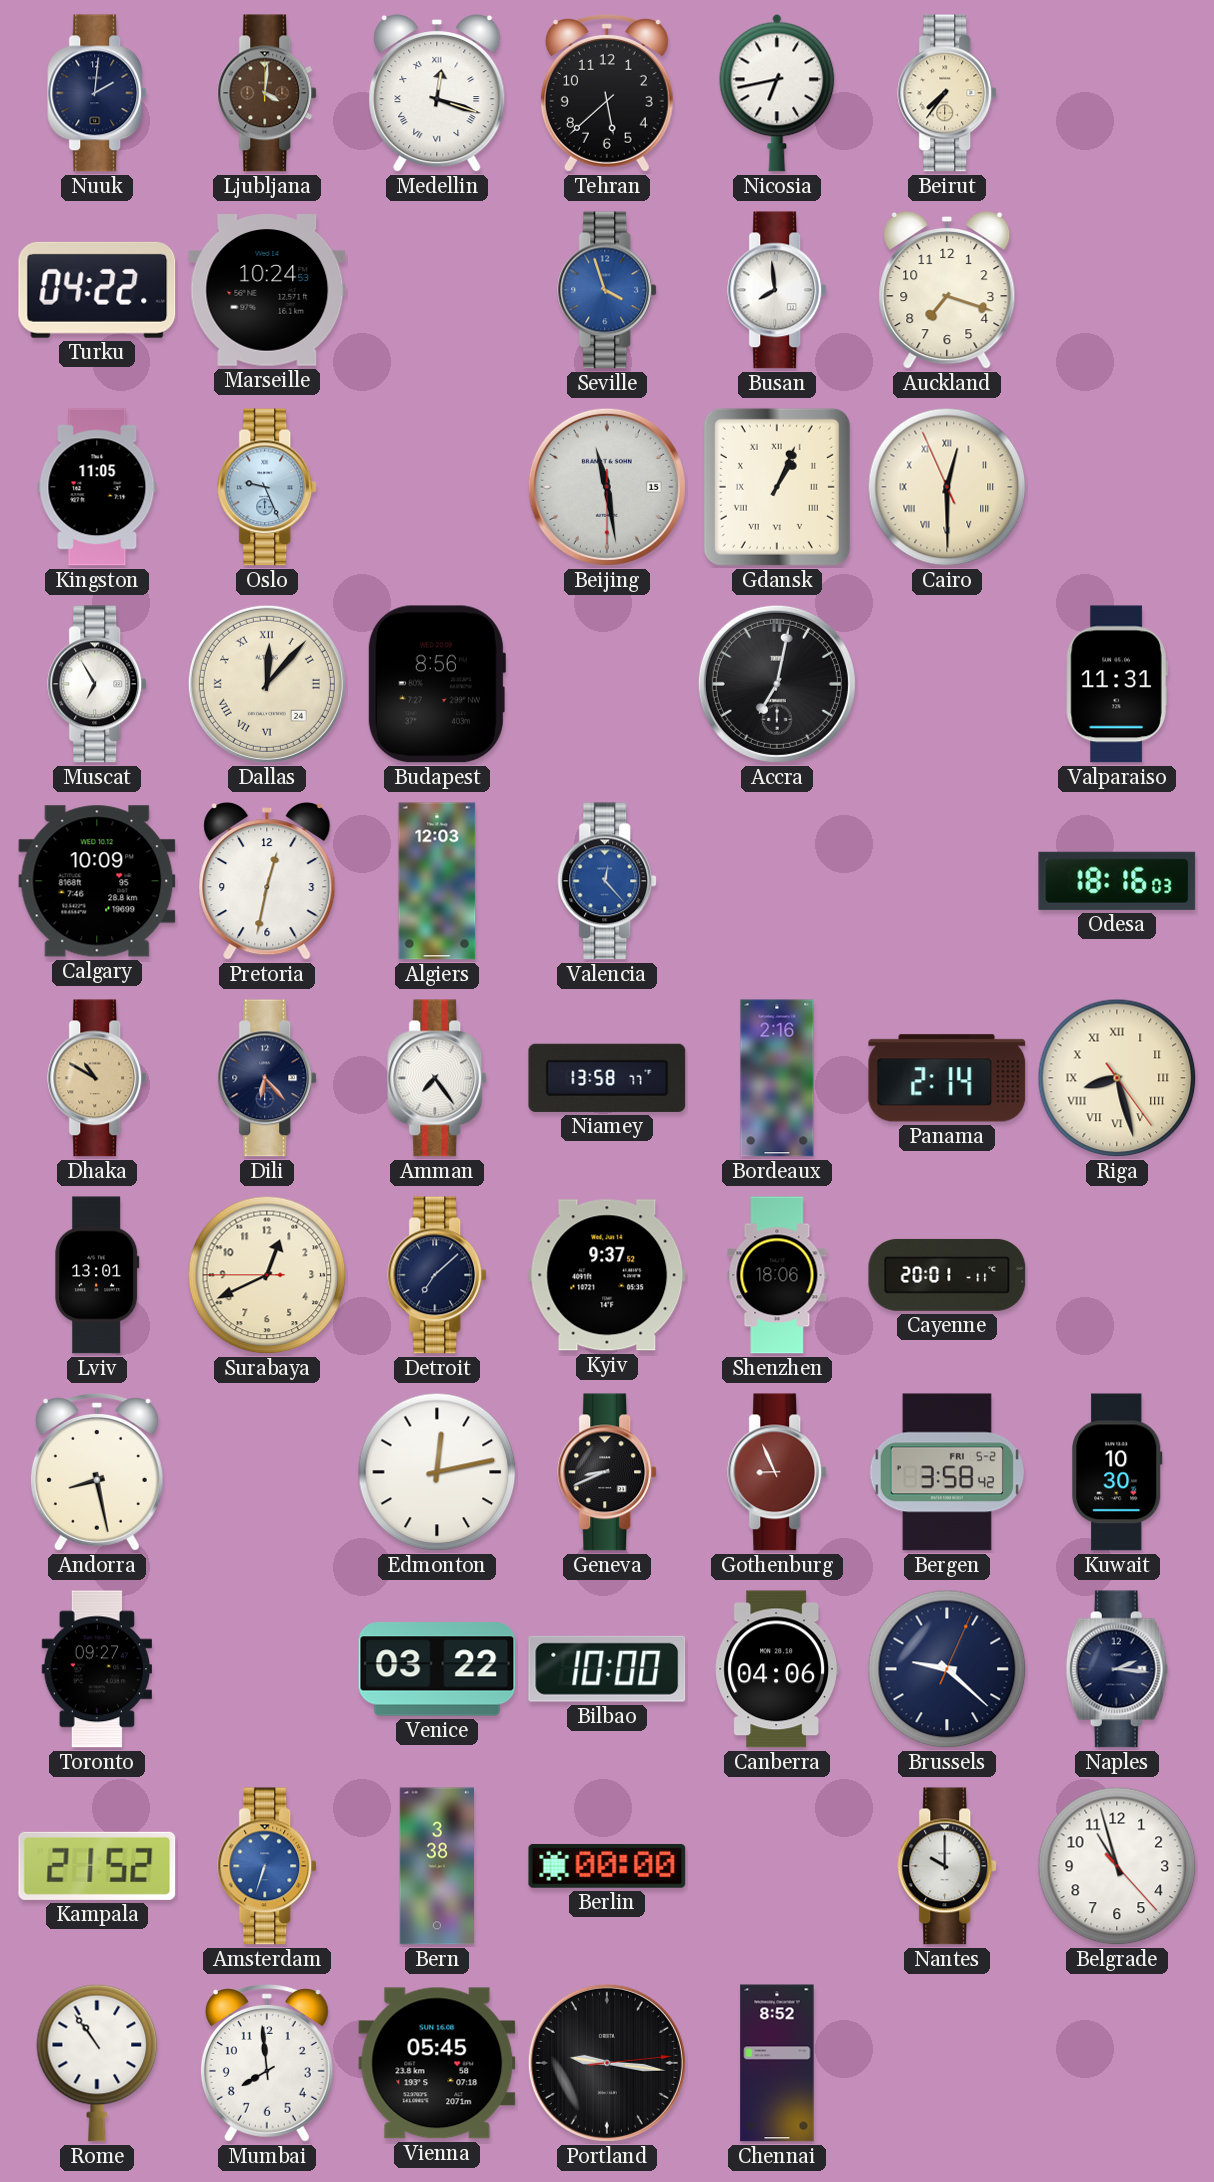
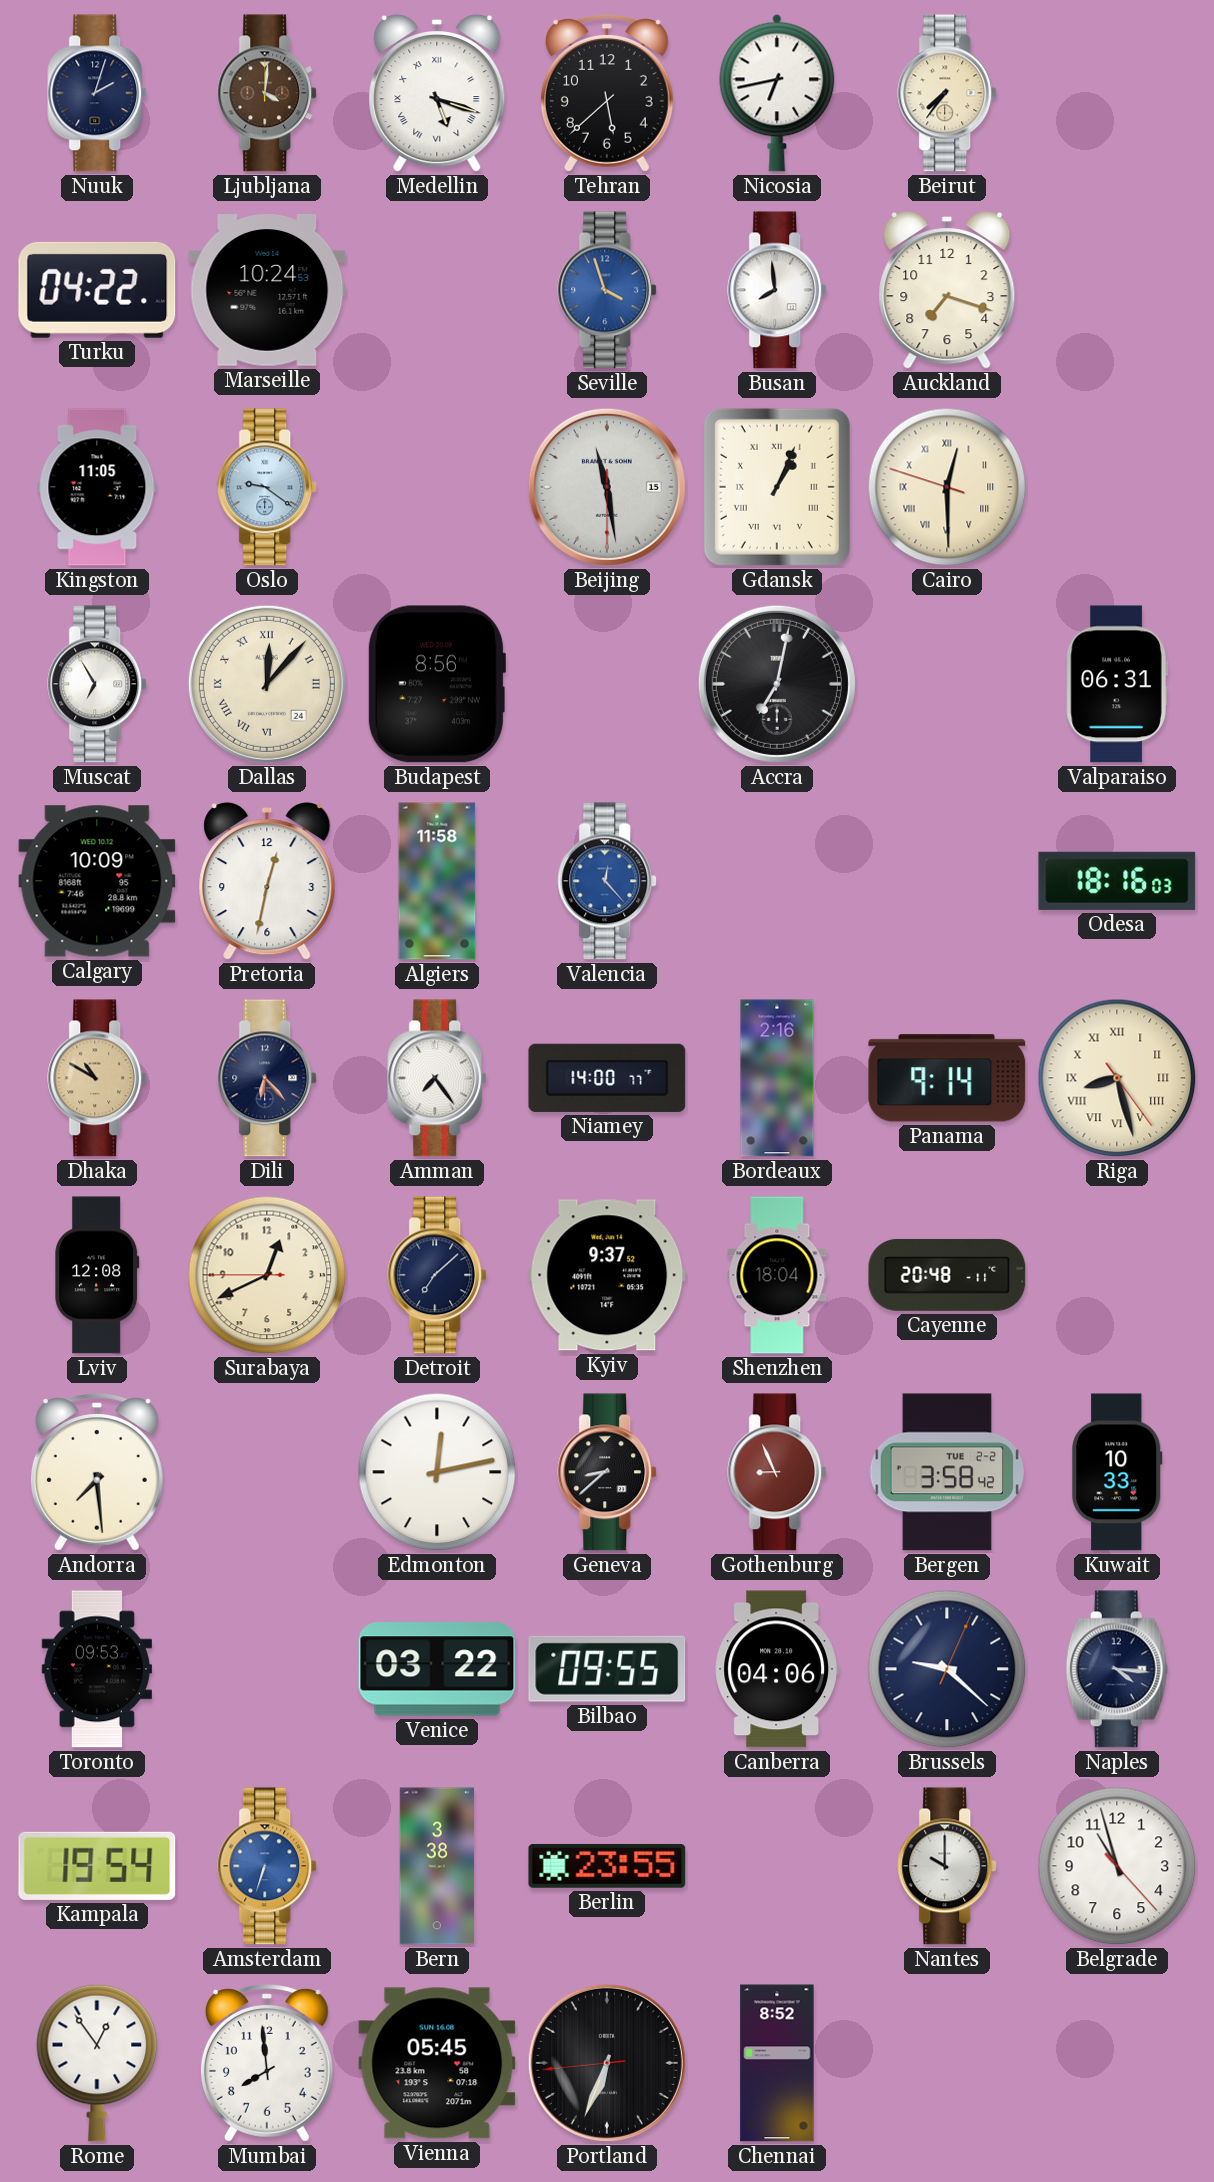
Nuuk: 2:01 -> 2:03
Medellin: 12:18 -> 5:18
Oslo: 9:26 -> 9:21
Cairo: 12:29:56 -> 12:29:48
Valparaiso: 11:31 -> 06:31
Algiers: 12:03 -> 11:58
Niamey: 13:58 -> 14:00
Panama: 2:14 -> 9:14
Lviv: 13:01 -> 12:08
Shenzhen: 18:06 -> 18:04
Cayenne: 20:01 -> 20:48
Andorra: 8:28 -> 7:29
Geneva: 8:41 -> 8:38
Bergen date: FRI 5-2 -> TUE 2-2
Kuwait: 10:30 -> 10:33
Toronto: 09:27 -> 09:53
Bilbao: 10:00 -> 09:55
Naples: 2:16 -> 4:16
Kampala: 21:52 -> 19:54
Berlin: 00:00 -> 23:55
Rome: 10:54 -> 12:54
Portland: 9:16 -> 6:33
